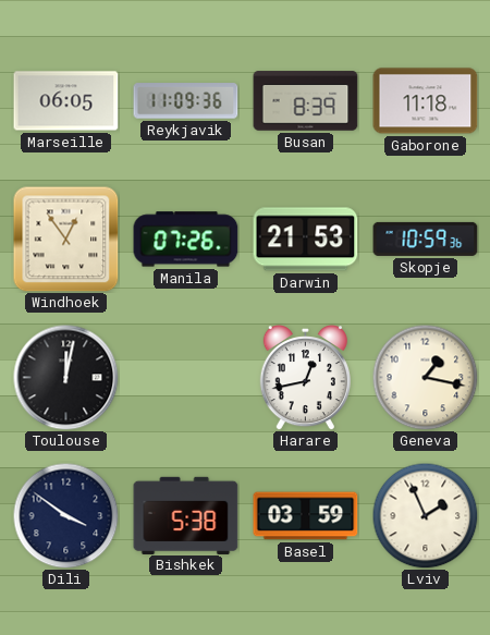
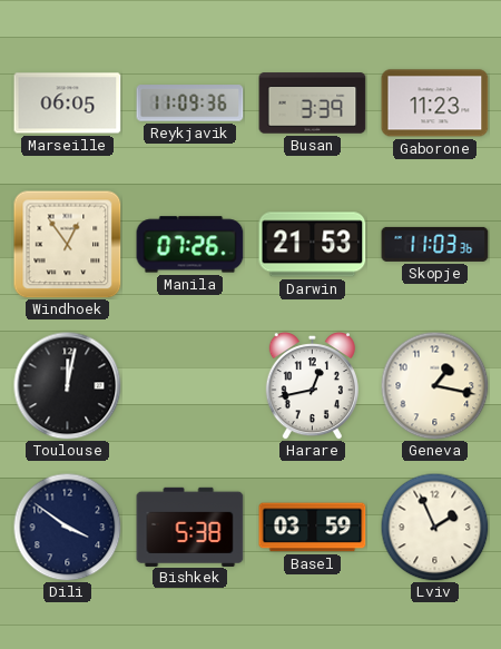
Busan: 8:39 -> 3:39
Gaborone: 11:18 -> 11:23
Skopje: 10:59 -> 11:03
